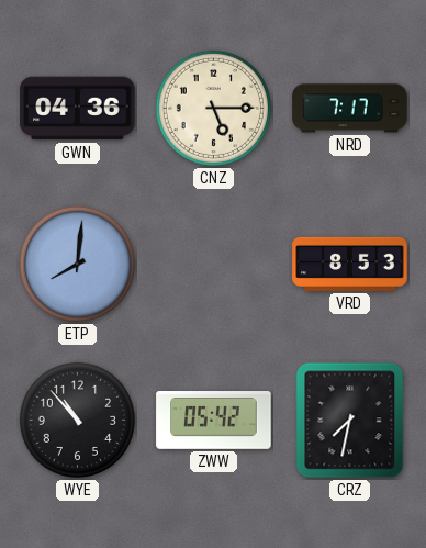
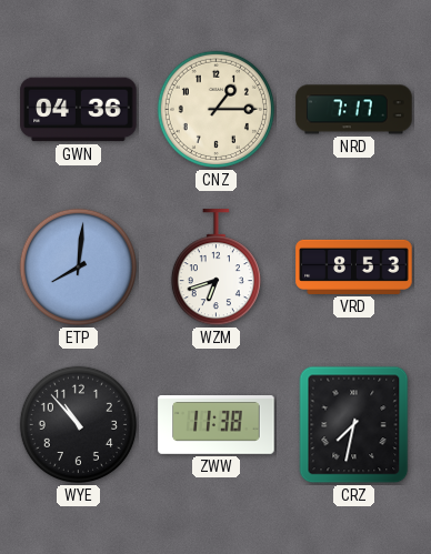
CNZ: 5:15 -> 1:15
WZM: none -> 6:42
ZWW: 05:42 -> 11:38
